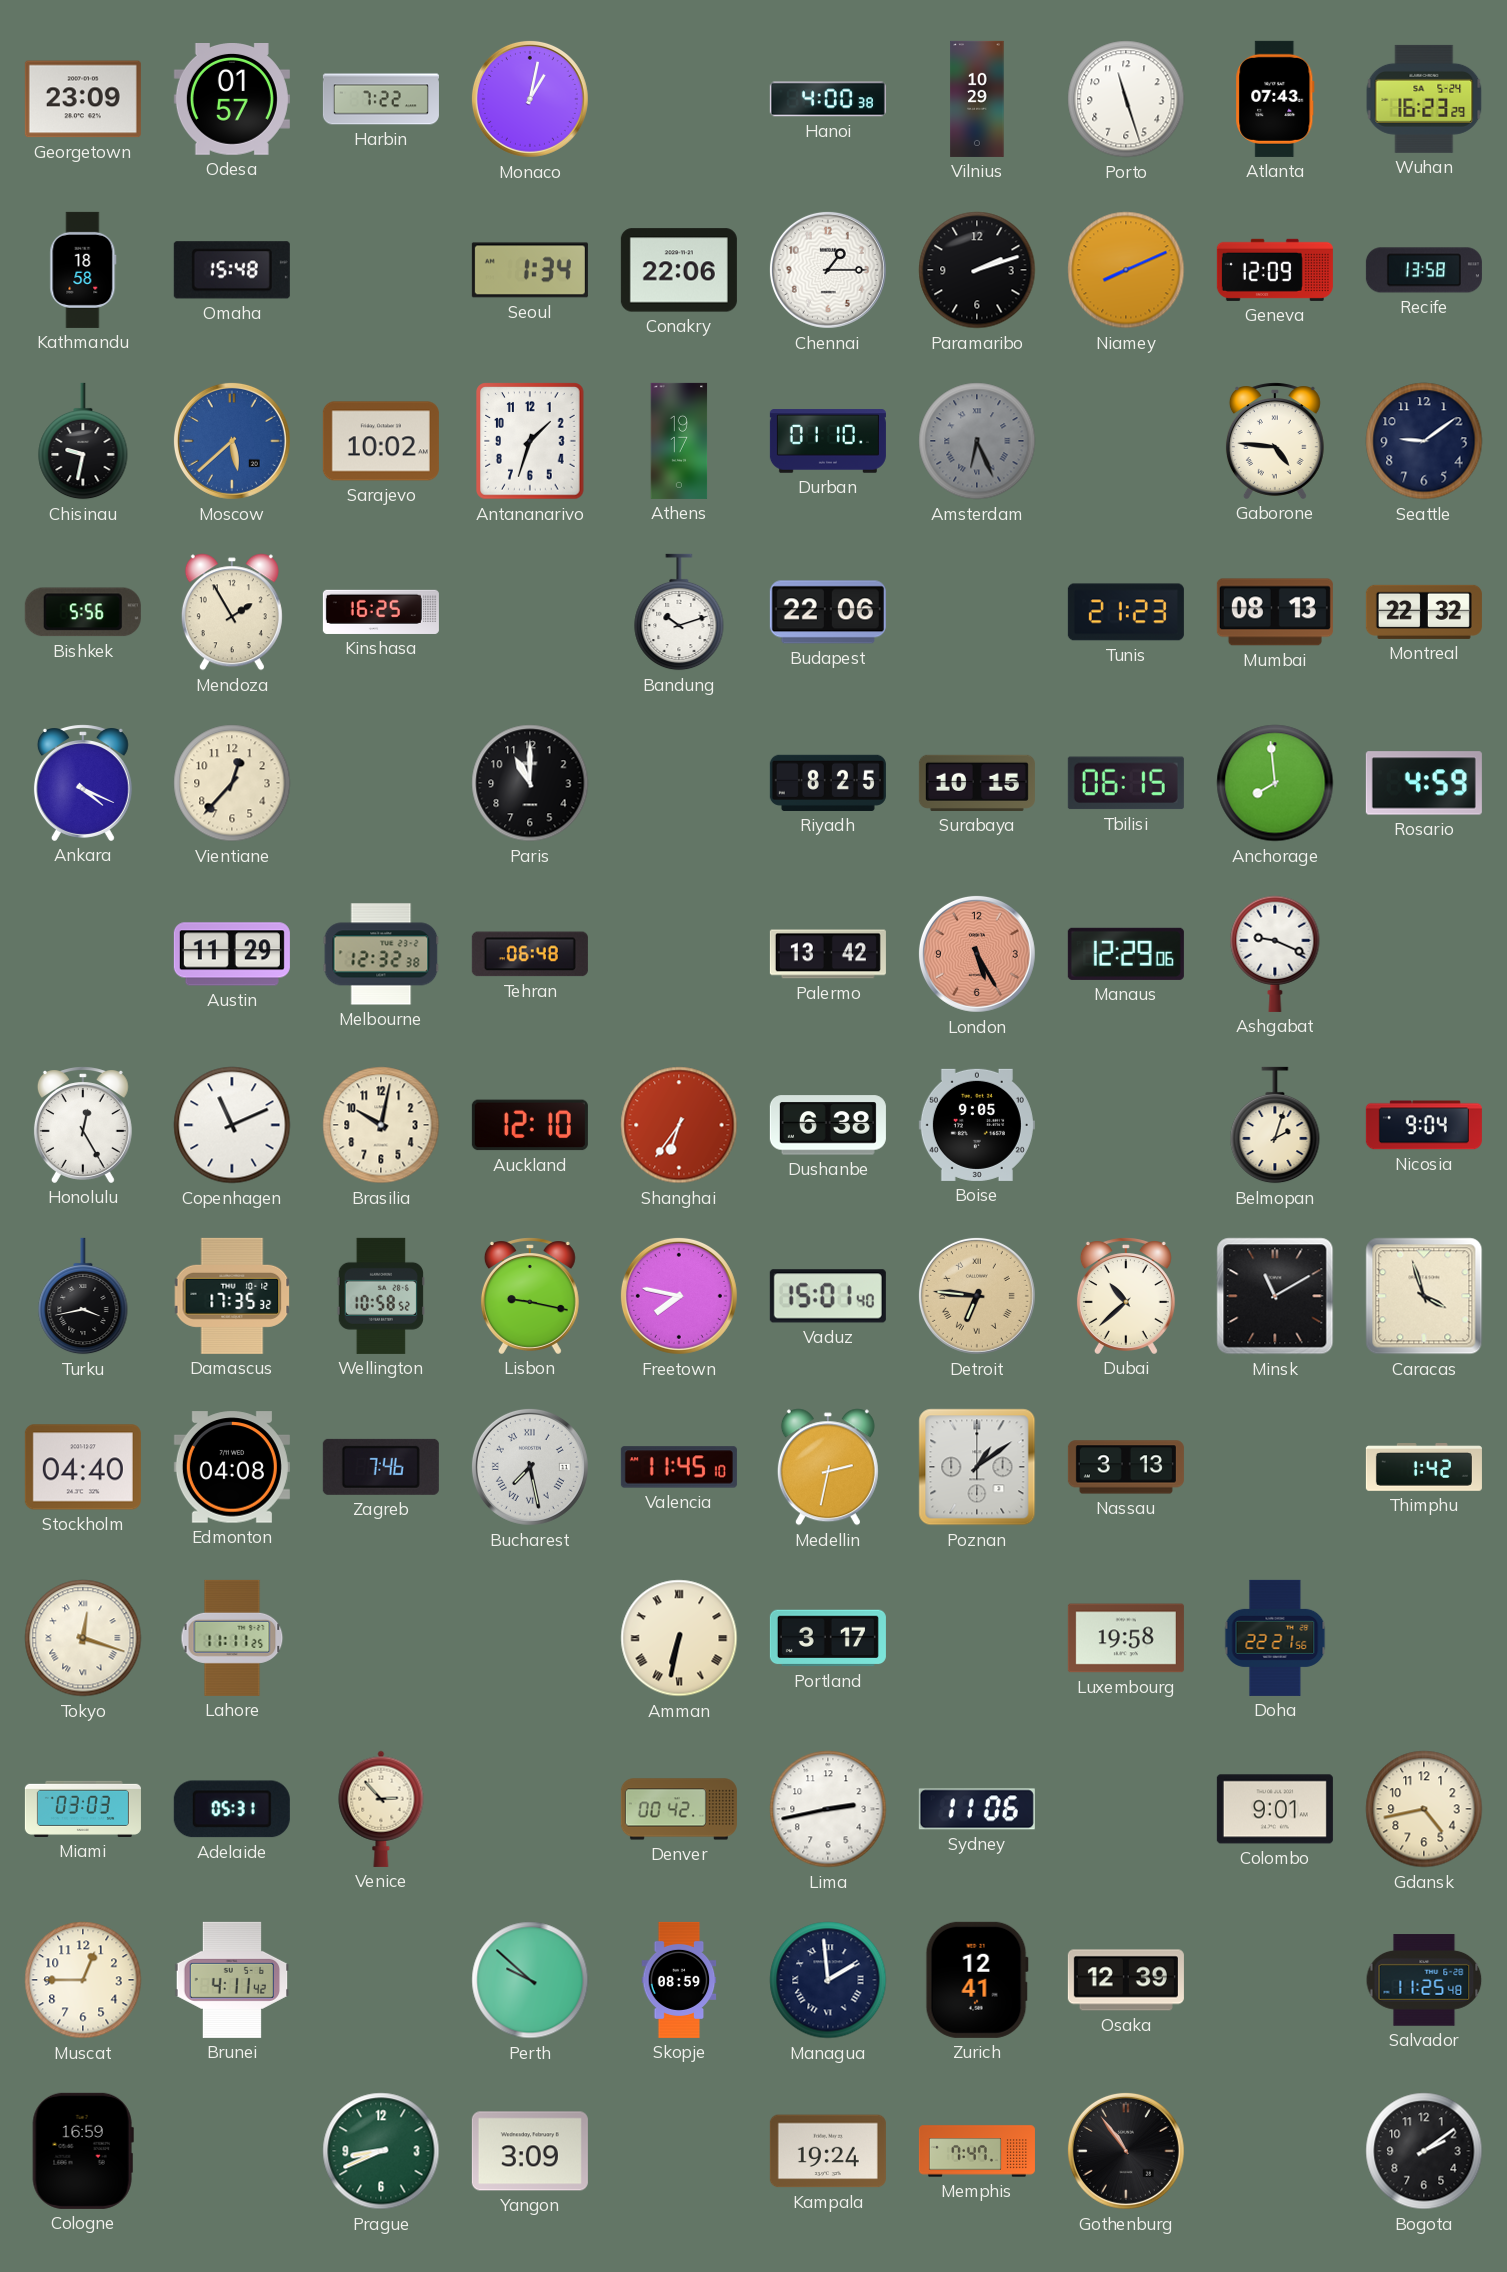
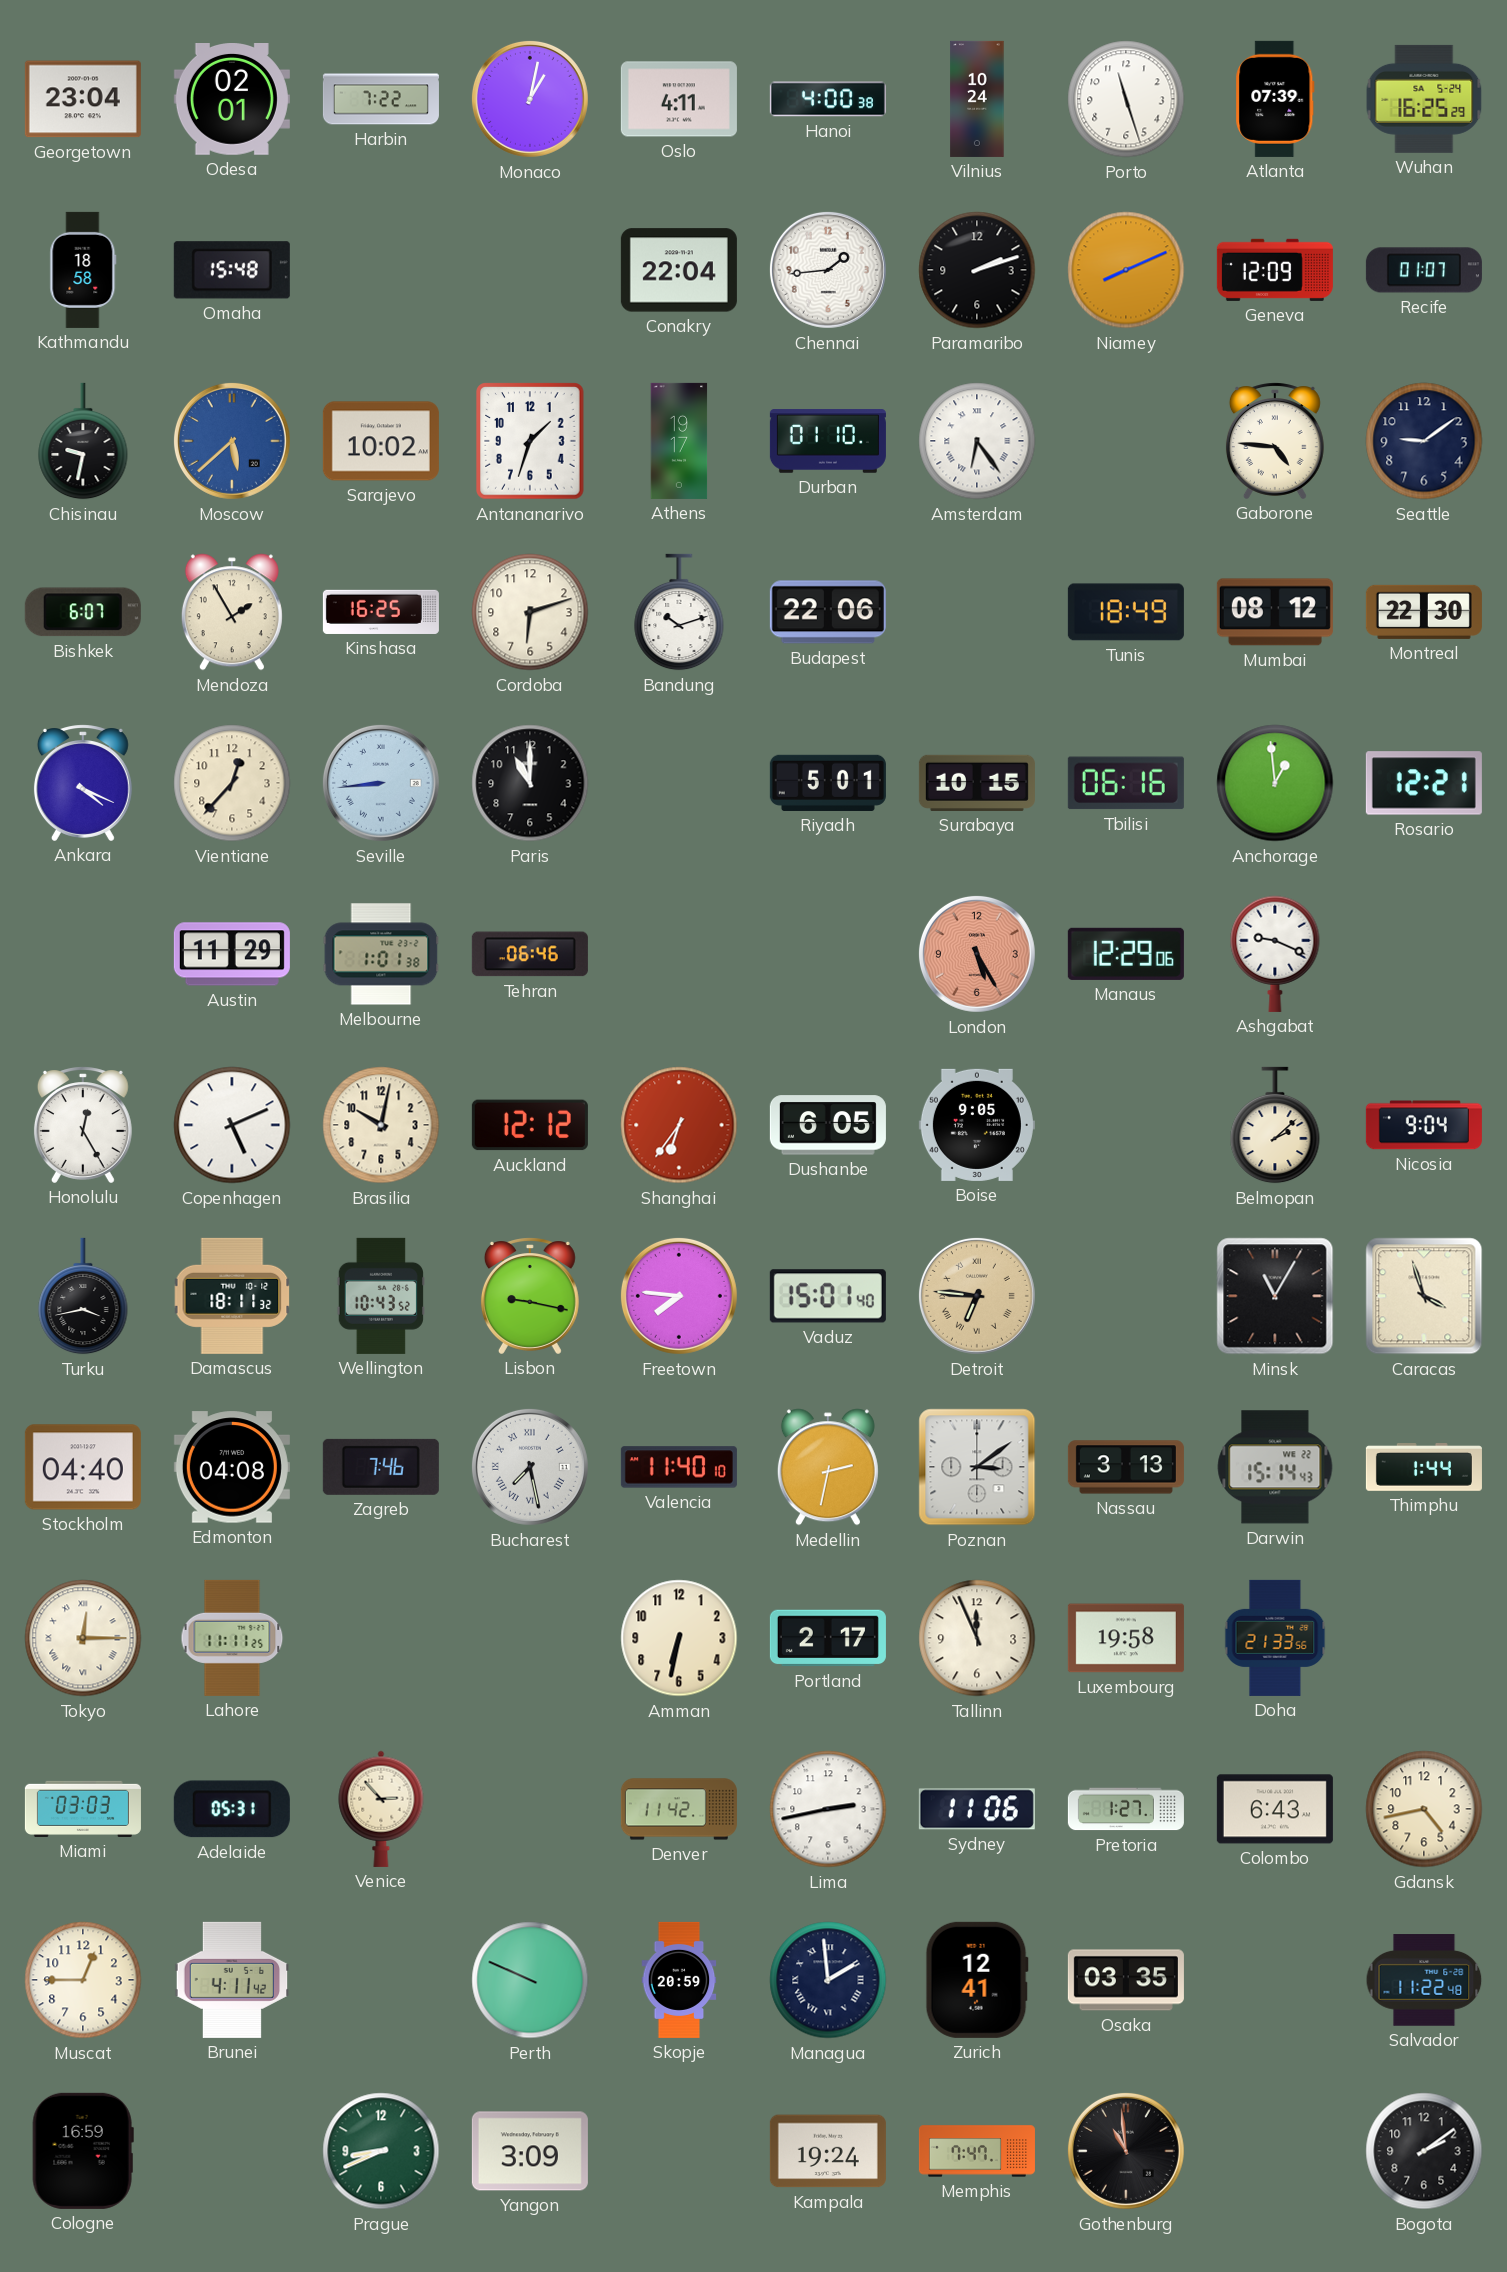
Georgetown: 23:09 -> 23:04
Odesa: 01:57 -> 02:01
Oslo: none -> 4:11
Vilnius: 10:29 -> 10:24
Atlanta: 07:43 -> 07:39
Wuhan: 16:23 -> 16:25
Seoul: 1:34 -> none
Conakry: 22:06 -> 22:04
Chennai: 1:15 -> 1:44
Recife: 13:58 -> 01:07
Amsterdam: 6:26 -> 6:24
Amsterdam dial: grey -> white
Bishkek: 5:56 -> 6:07
Cordoba: none -> 6:12
Tunis: 21:23 -> 18:49
Mumbai: 08:13 -> 08:12
Montreal: 22:32 -> 22:30
Seville: none -> 8:44
Riyadh: 8:25 -> 5:01
Tbilisi: 06:15 -> 06:16
Anchorage: 7:59 -> 12:59
Rosario: 4:59 -> 12:21
Melbourne: 12:32 -> 1:01
Tehran: 06:48 -> 06:46
Palermo: 13:42 -> none
Copenhagen: 11:11 -> 5:11
Auckland: 12:10 -> 12:12
Dushanbe: 6:38 -> 6:05
Belmopan: 2:03 -> 2:08
Damascus: 17:35 -> 18:11
Wellington: 10:58 -> 10:43
Freetown: 7:47 -> 7:46
Dubai: 10:38 -> none
Minsk: 11:10 -> 11:05
Valencia: 11:45 -> 11:40
Poznan: 1:09 -> 3:09
Darwin: none -> 15:14
Thimphu: 1:42 -> 1:44
Tokyo: 12:18 -> 12:15
Amman numerals: Roman -> Arabic
Portland: 3:17 -> 2:17
Tallinn: none -> 11:56
Doha: 22:21 -> 21:33
Denver: 00:42 -> 11:42
Pretoria: none -> 1:27
Colombo: 9:01 -> 6:43
Perth: 9:52 -> 9:49
Skopje: 08:59 -> 20:59
Osaka: 12:39 -> 03:35
Salvador: 11:25 -> 11:22
Gothenburg: 10:54 -> 10:59
